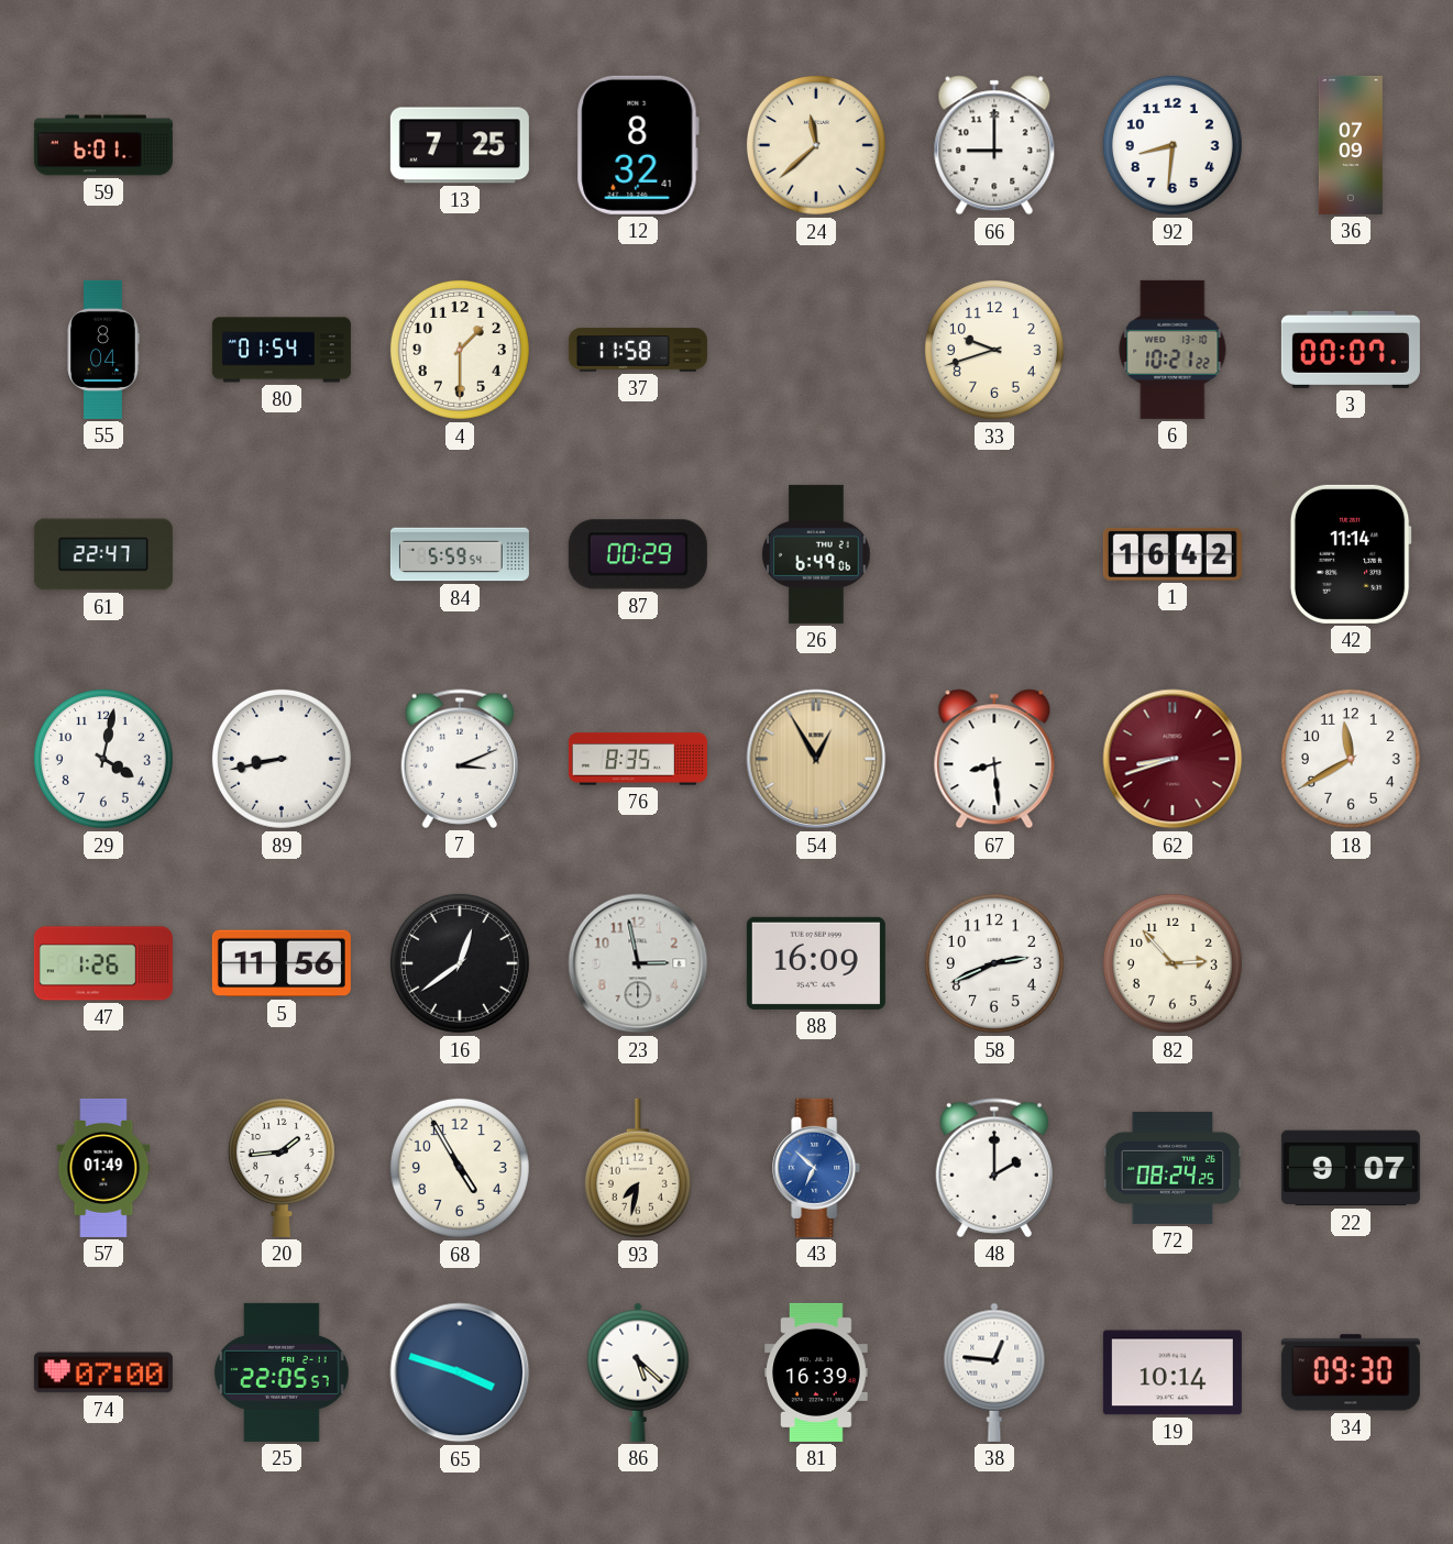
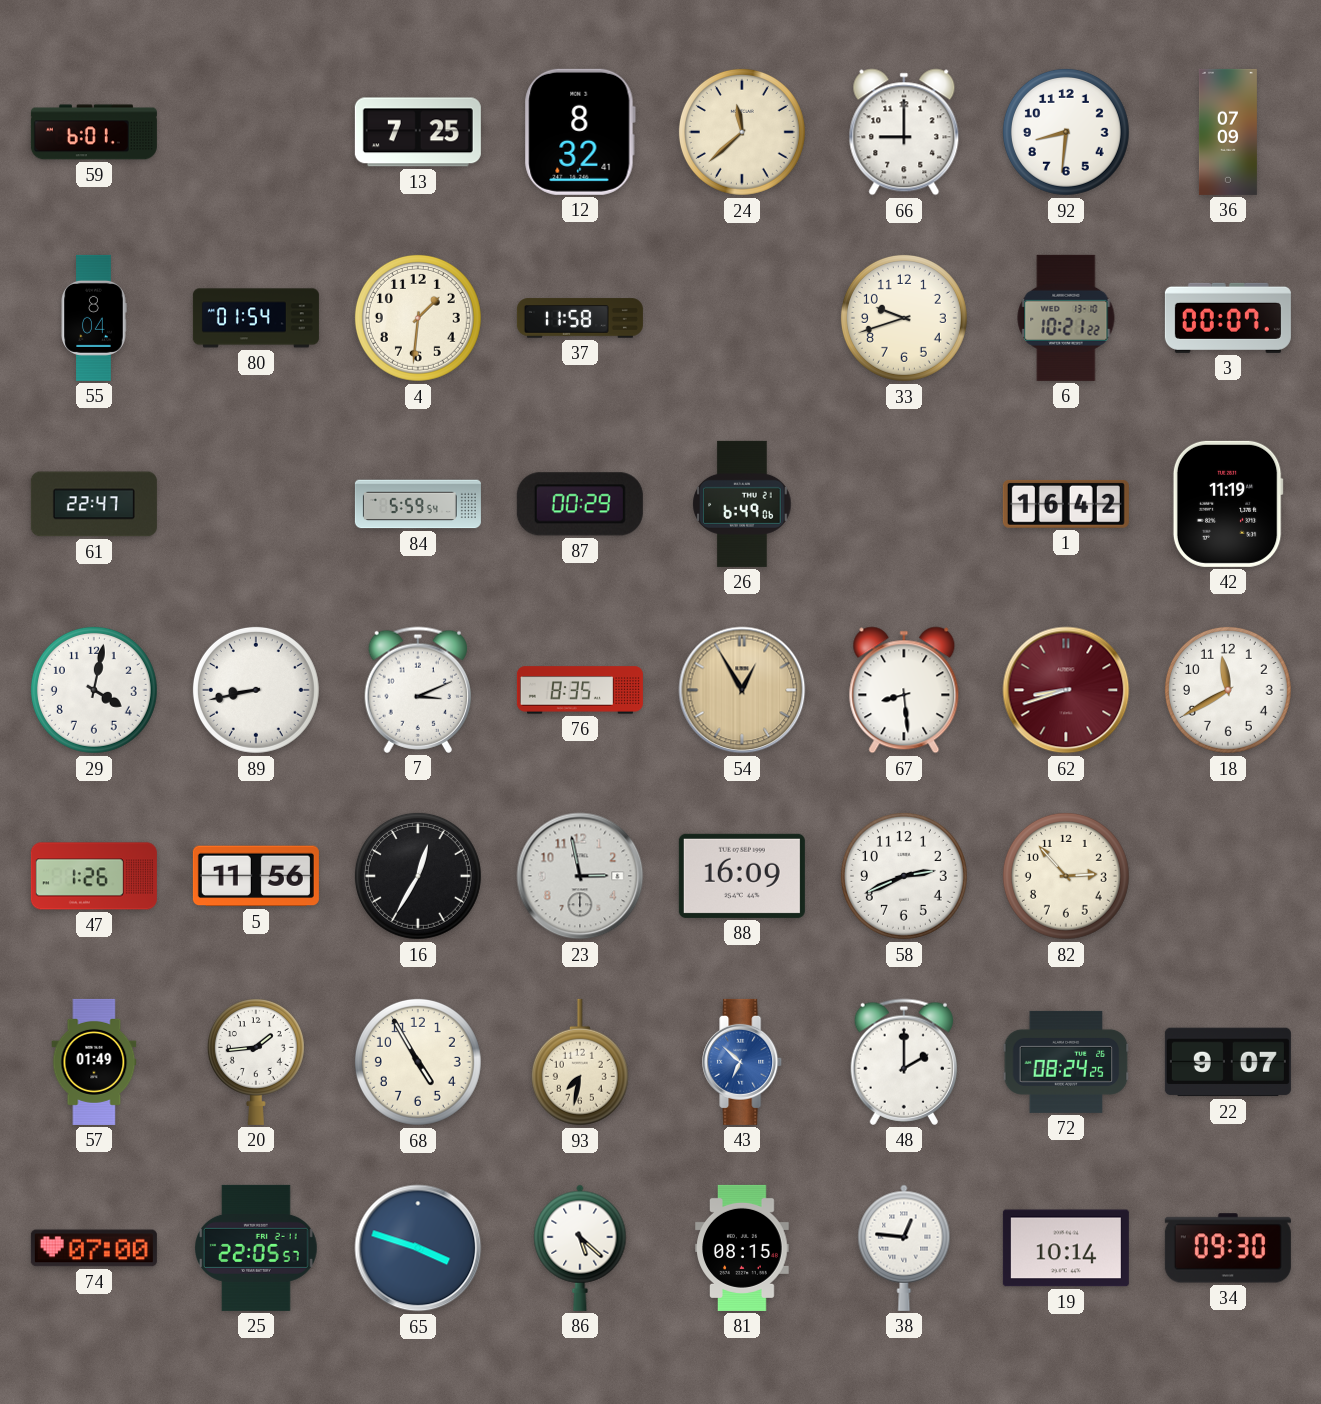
4: 1:30 -> 1:31
42: 11:14 -> 11:19
16: 12:39 -> 12:35
81: 16:39 -> 08:15
